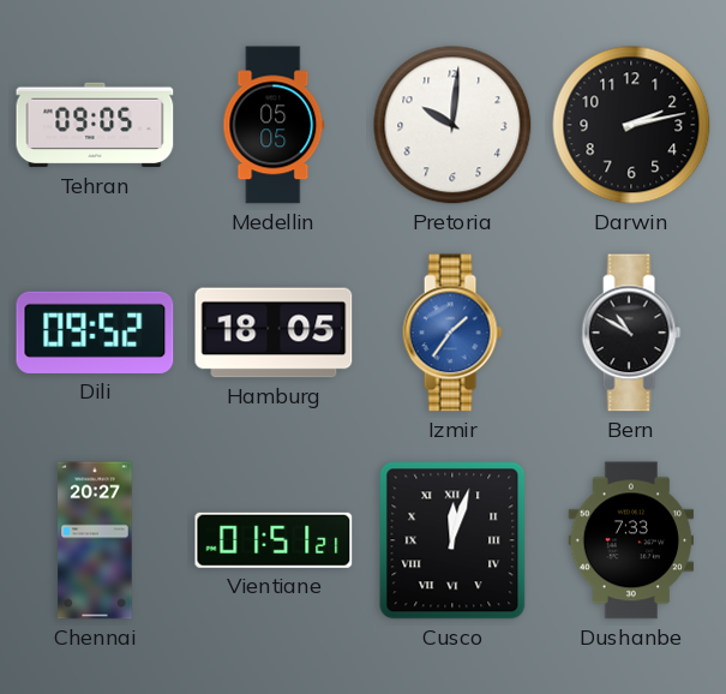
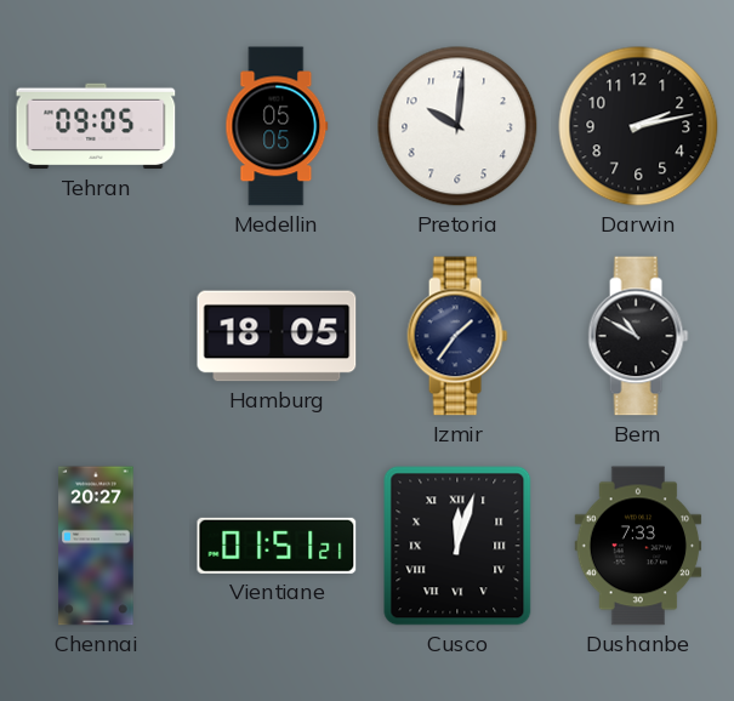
Dili: 09:52 -> none
Izmir dial: blue -> navy
